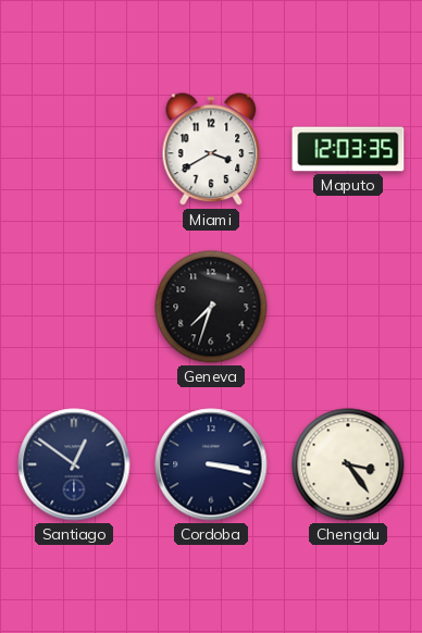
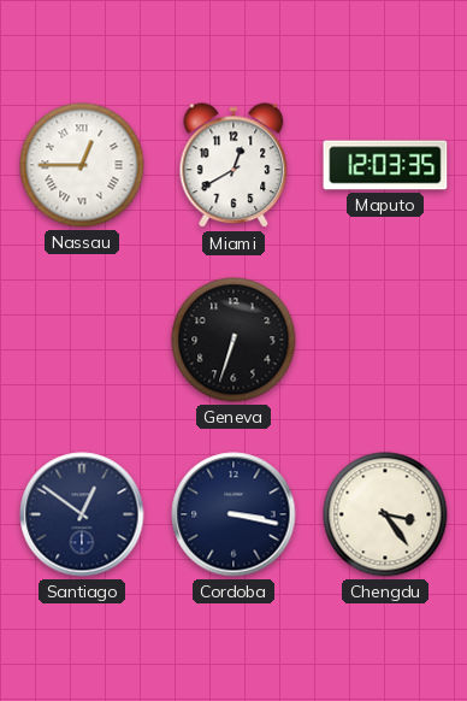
Nassau: none -> 12:45
Miami: 3:40 -> 12:40
Geneva: 7:33 -> 6:33
